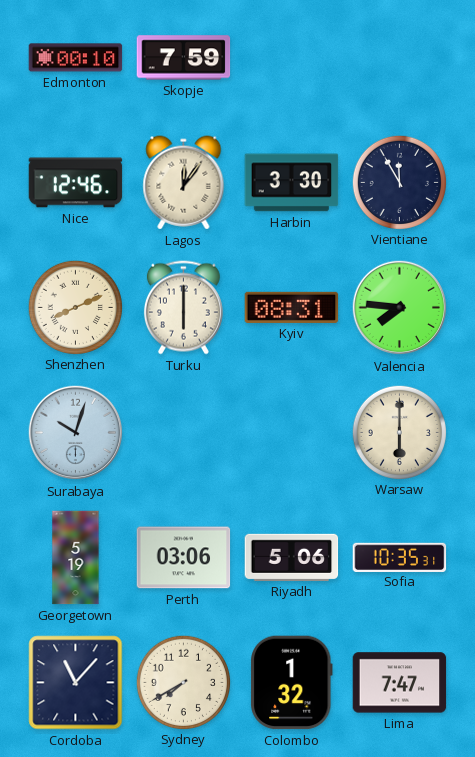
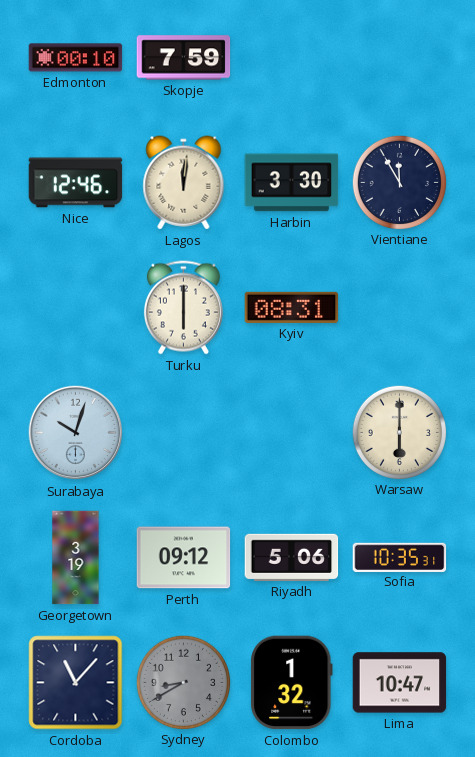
Lagos: 12:06 -> 12:01
Shenzhen: 8:11 -> none
Valencia: 7:46 -> none
Georgetown: 5:19 -> 3:19
Perth: 03:06 -> 09:12
Sydney: 7:40 -> 8:40
Sydney dial: cream -> grey
Lima: 7:47 -> 10:47
